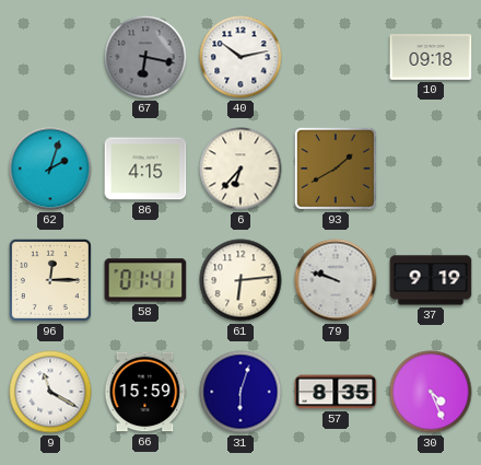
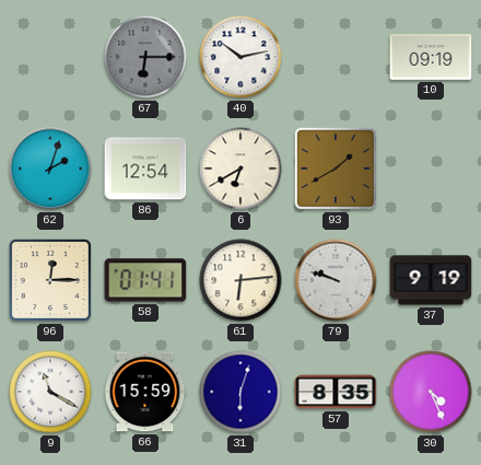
67: 6:17 -> 6:15
10: 09:18 -> 09:19
86: 4:15 -> 12:54
6: 6:37 -> 6:40
